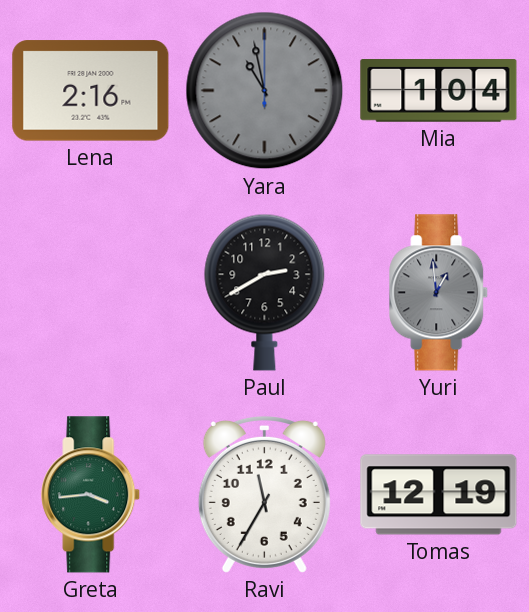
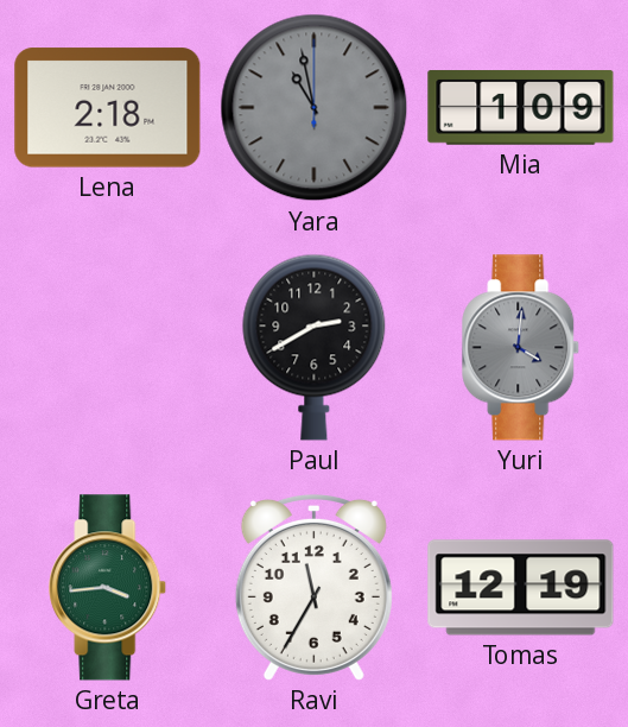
Lena: 2:16 -> 2:18
Mia: 1:04 -> 1:09
Yuri: 12:59 -> 4:01
